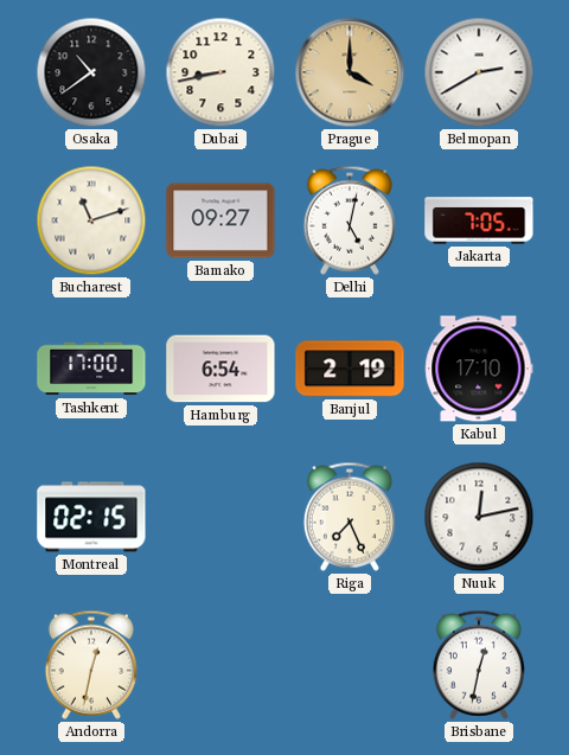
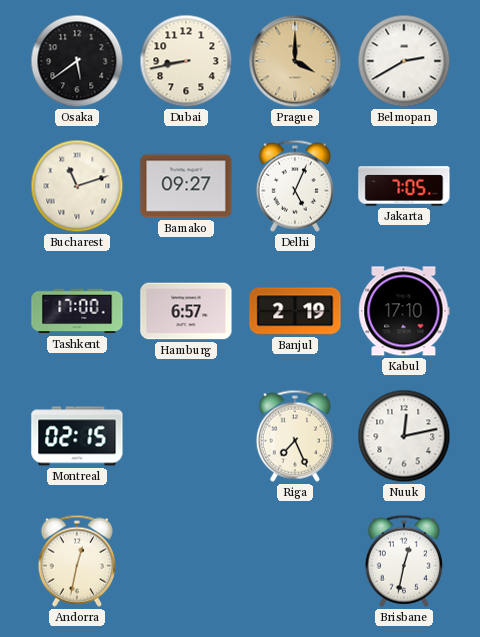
Osaka: 10:39 -> 5:39
Delhi: 5:02 -> 5:04
Hamburg: 6:54 -> 6:57
